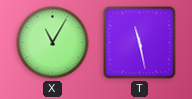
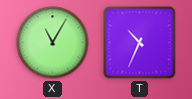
T: 11:28 -> 10:34
